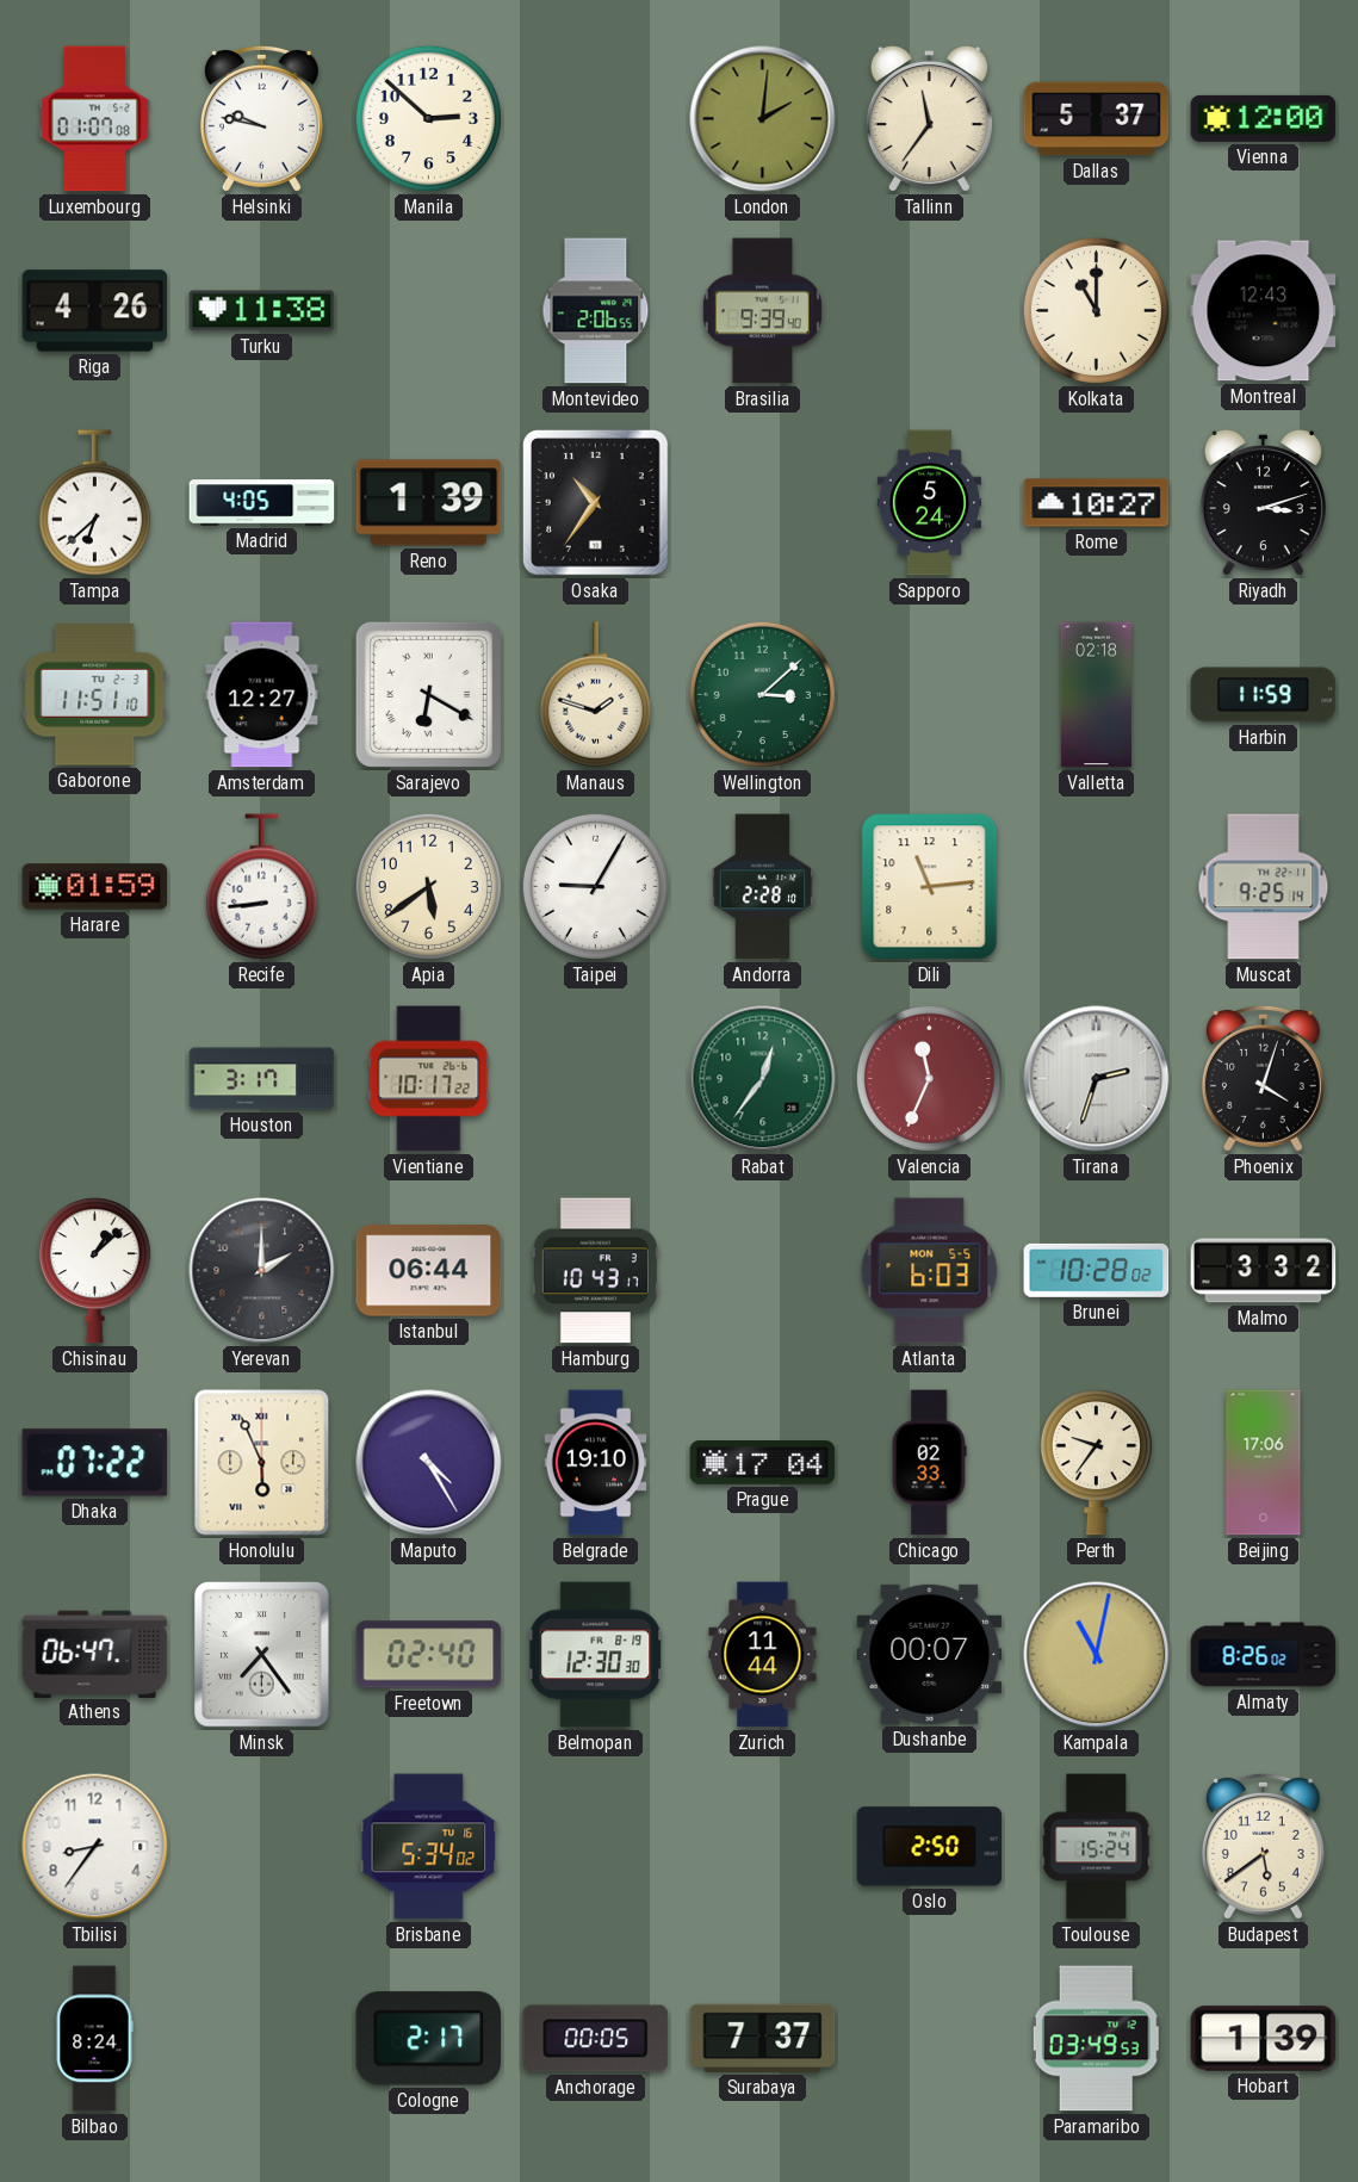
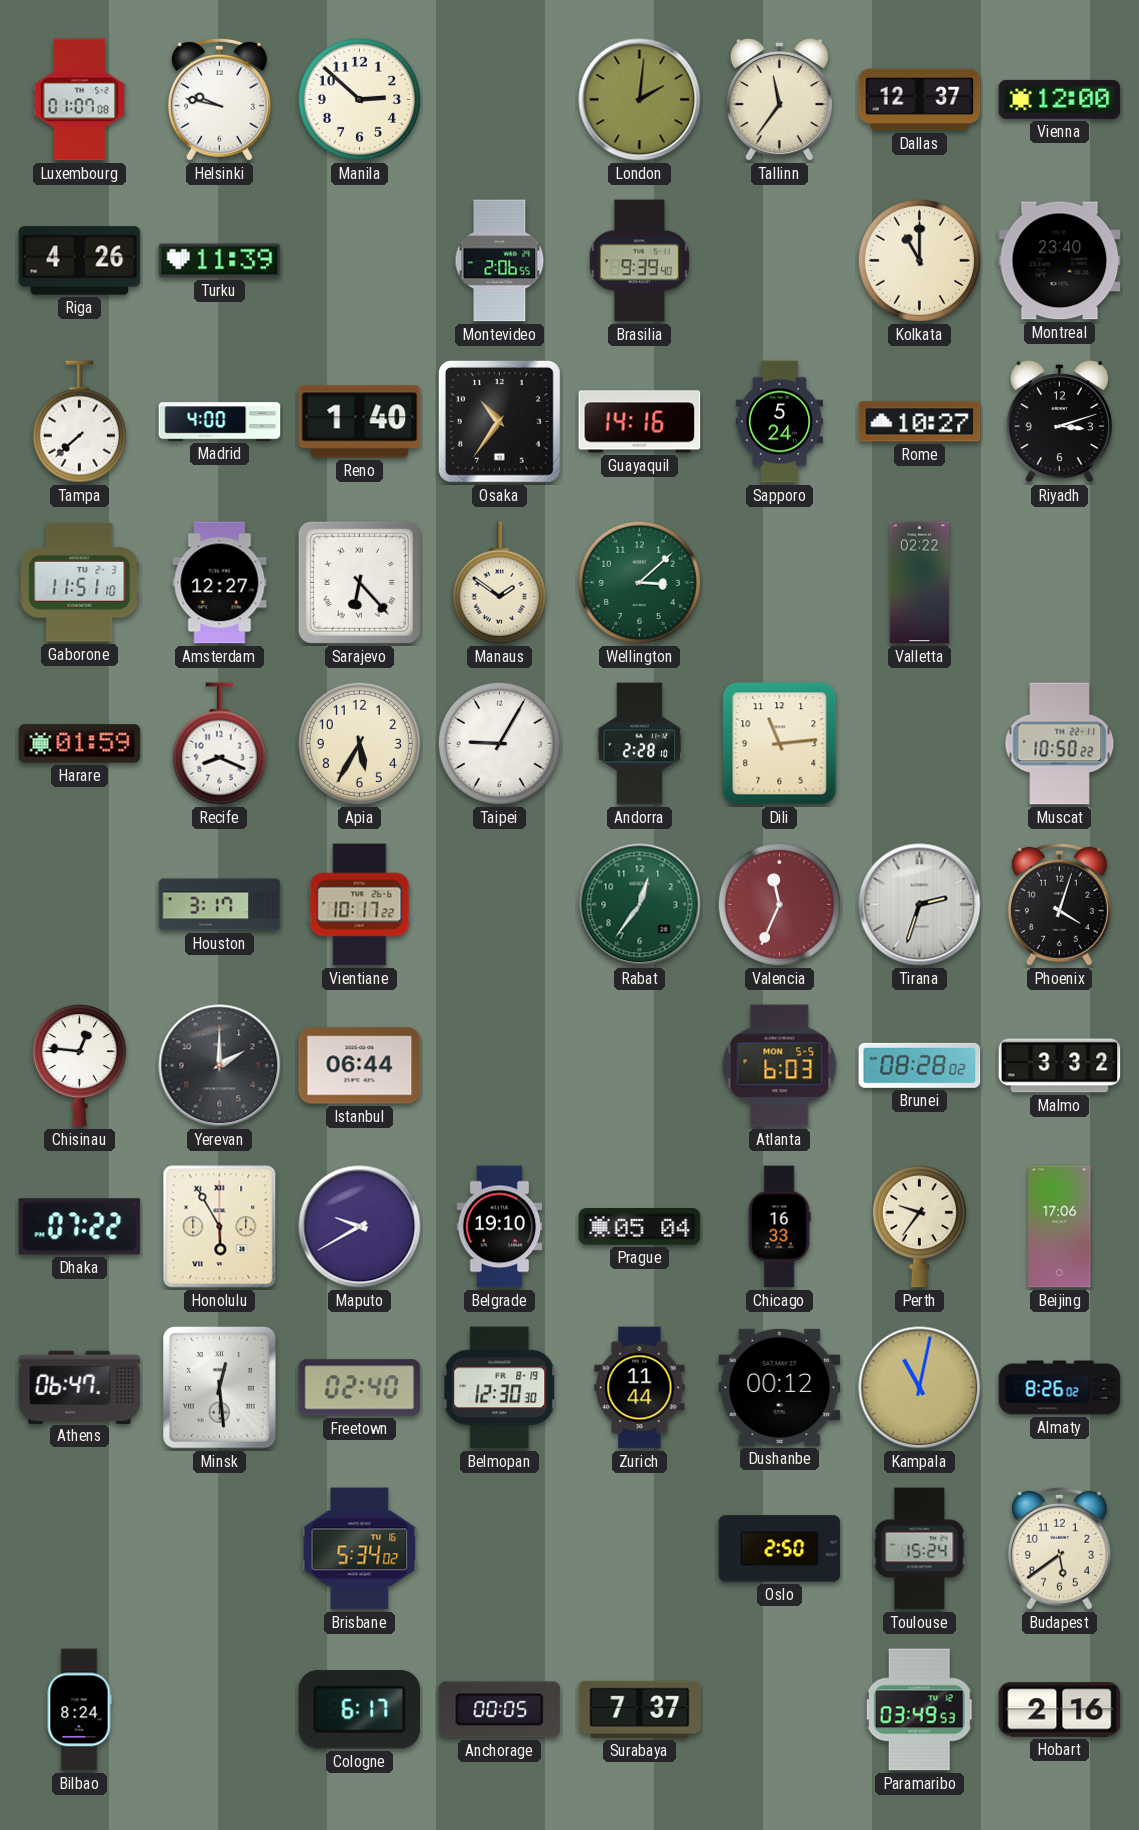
Dallas: 5:37 -> 12:37
Turku: 11:38 -> 11:39
Montreal: 12:43 -> 23:40
Tampa: 6:38 -> 7:38
Madrid: 4:05 -> 4:00
Reno: 1:39 -> 1:40
Guayaquil: none -> 14:16
Sarajevo: 6:20 -> 6:23
Manaus: 1:48 -> 1:51
Valletta: 02:18 -> 02:22
Harbin: 11:59 -> none
Recife: 8:44 -> 8:19
Apia: 5:39 -> 5:35
Muscat: 9:25 -> 10:50
Chisinau: 1:08 -> 12:46
Hamburg: 10:43 -> none
Brunei: 10:28 -> 08:28
Honolulu: 5:56 -> 5:55
Maputo: 4:25 -> 9:40
Prague: 17:04 -> 05:04
Chicago: 02:33 -> 16:33
Minsk: 7:24 -> 12:29
Dushanbe: 00:07 -> 00:12
Tbilisi: 8:36 -> none
Cologne: 2:17 -> 6:17
Hobart: 1:39 -> 2:16
